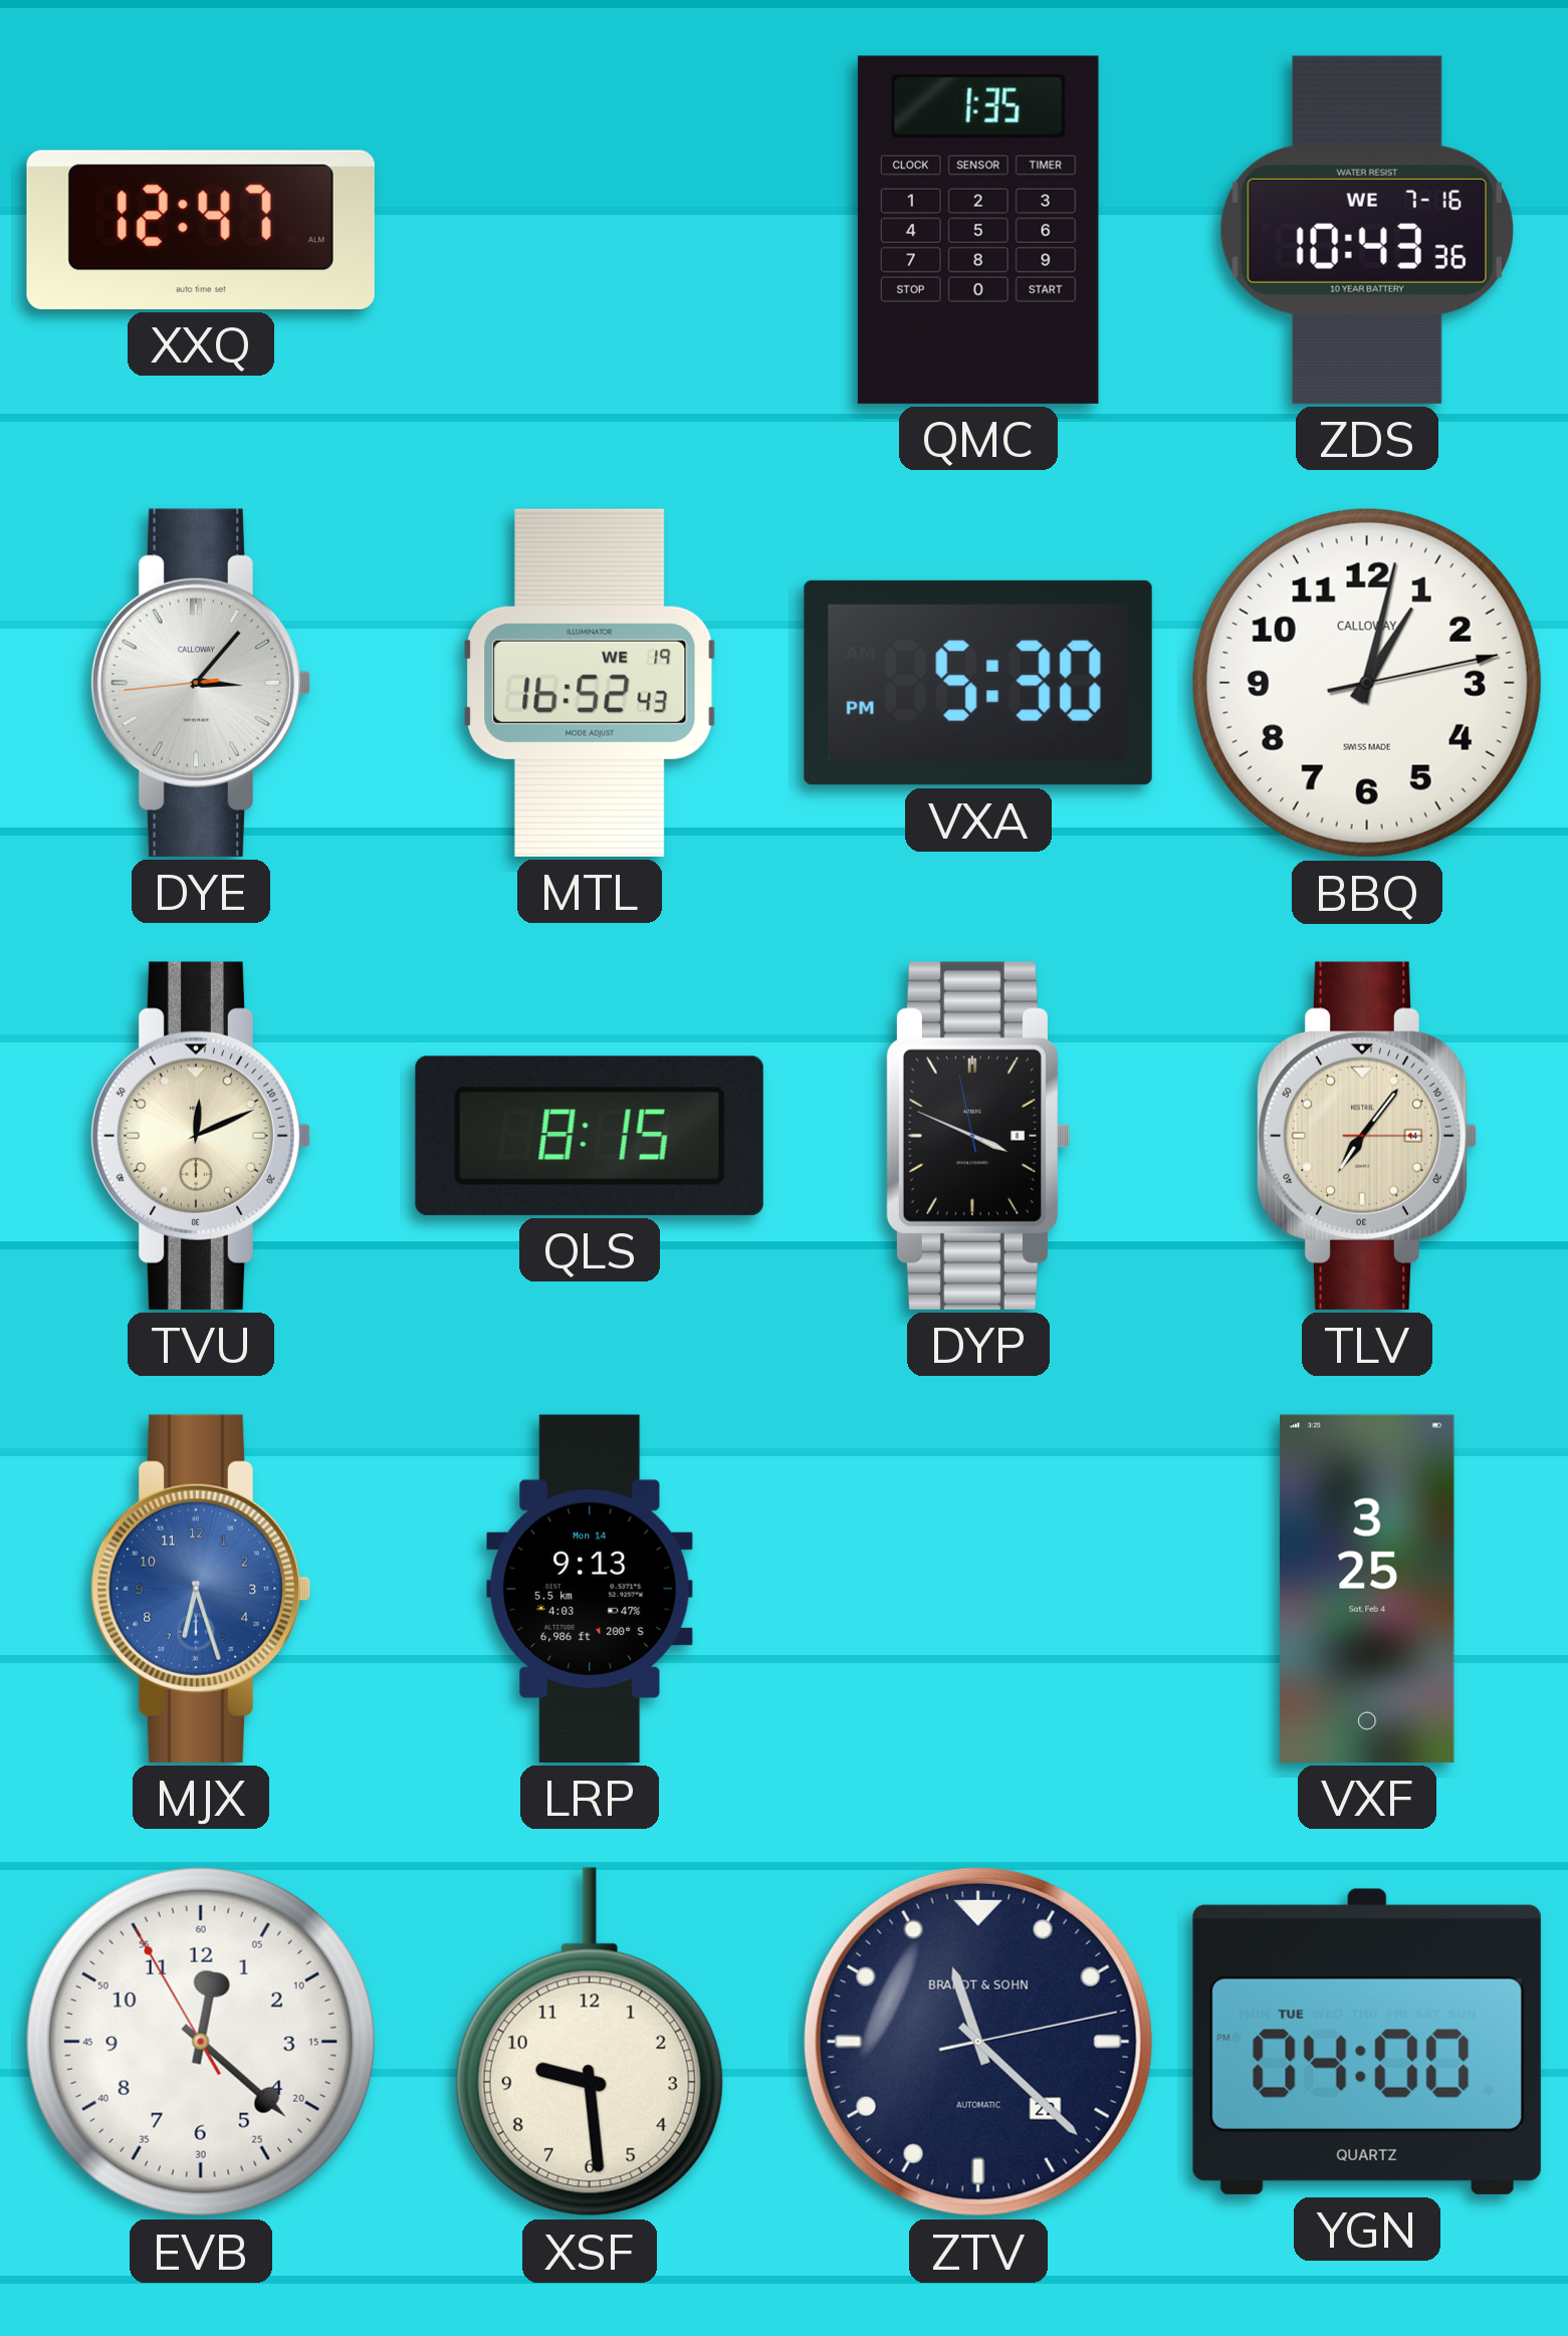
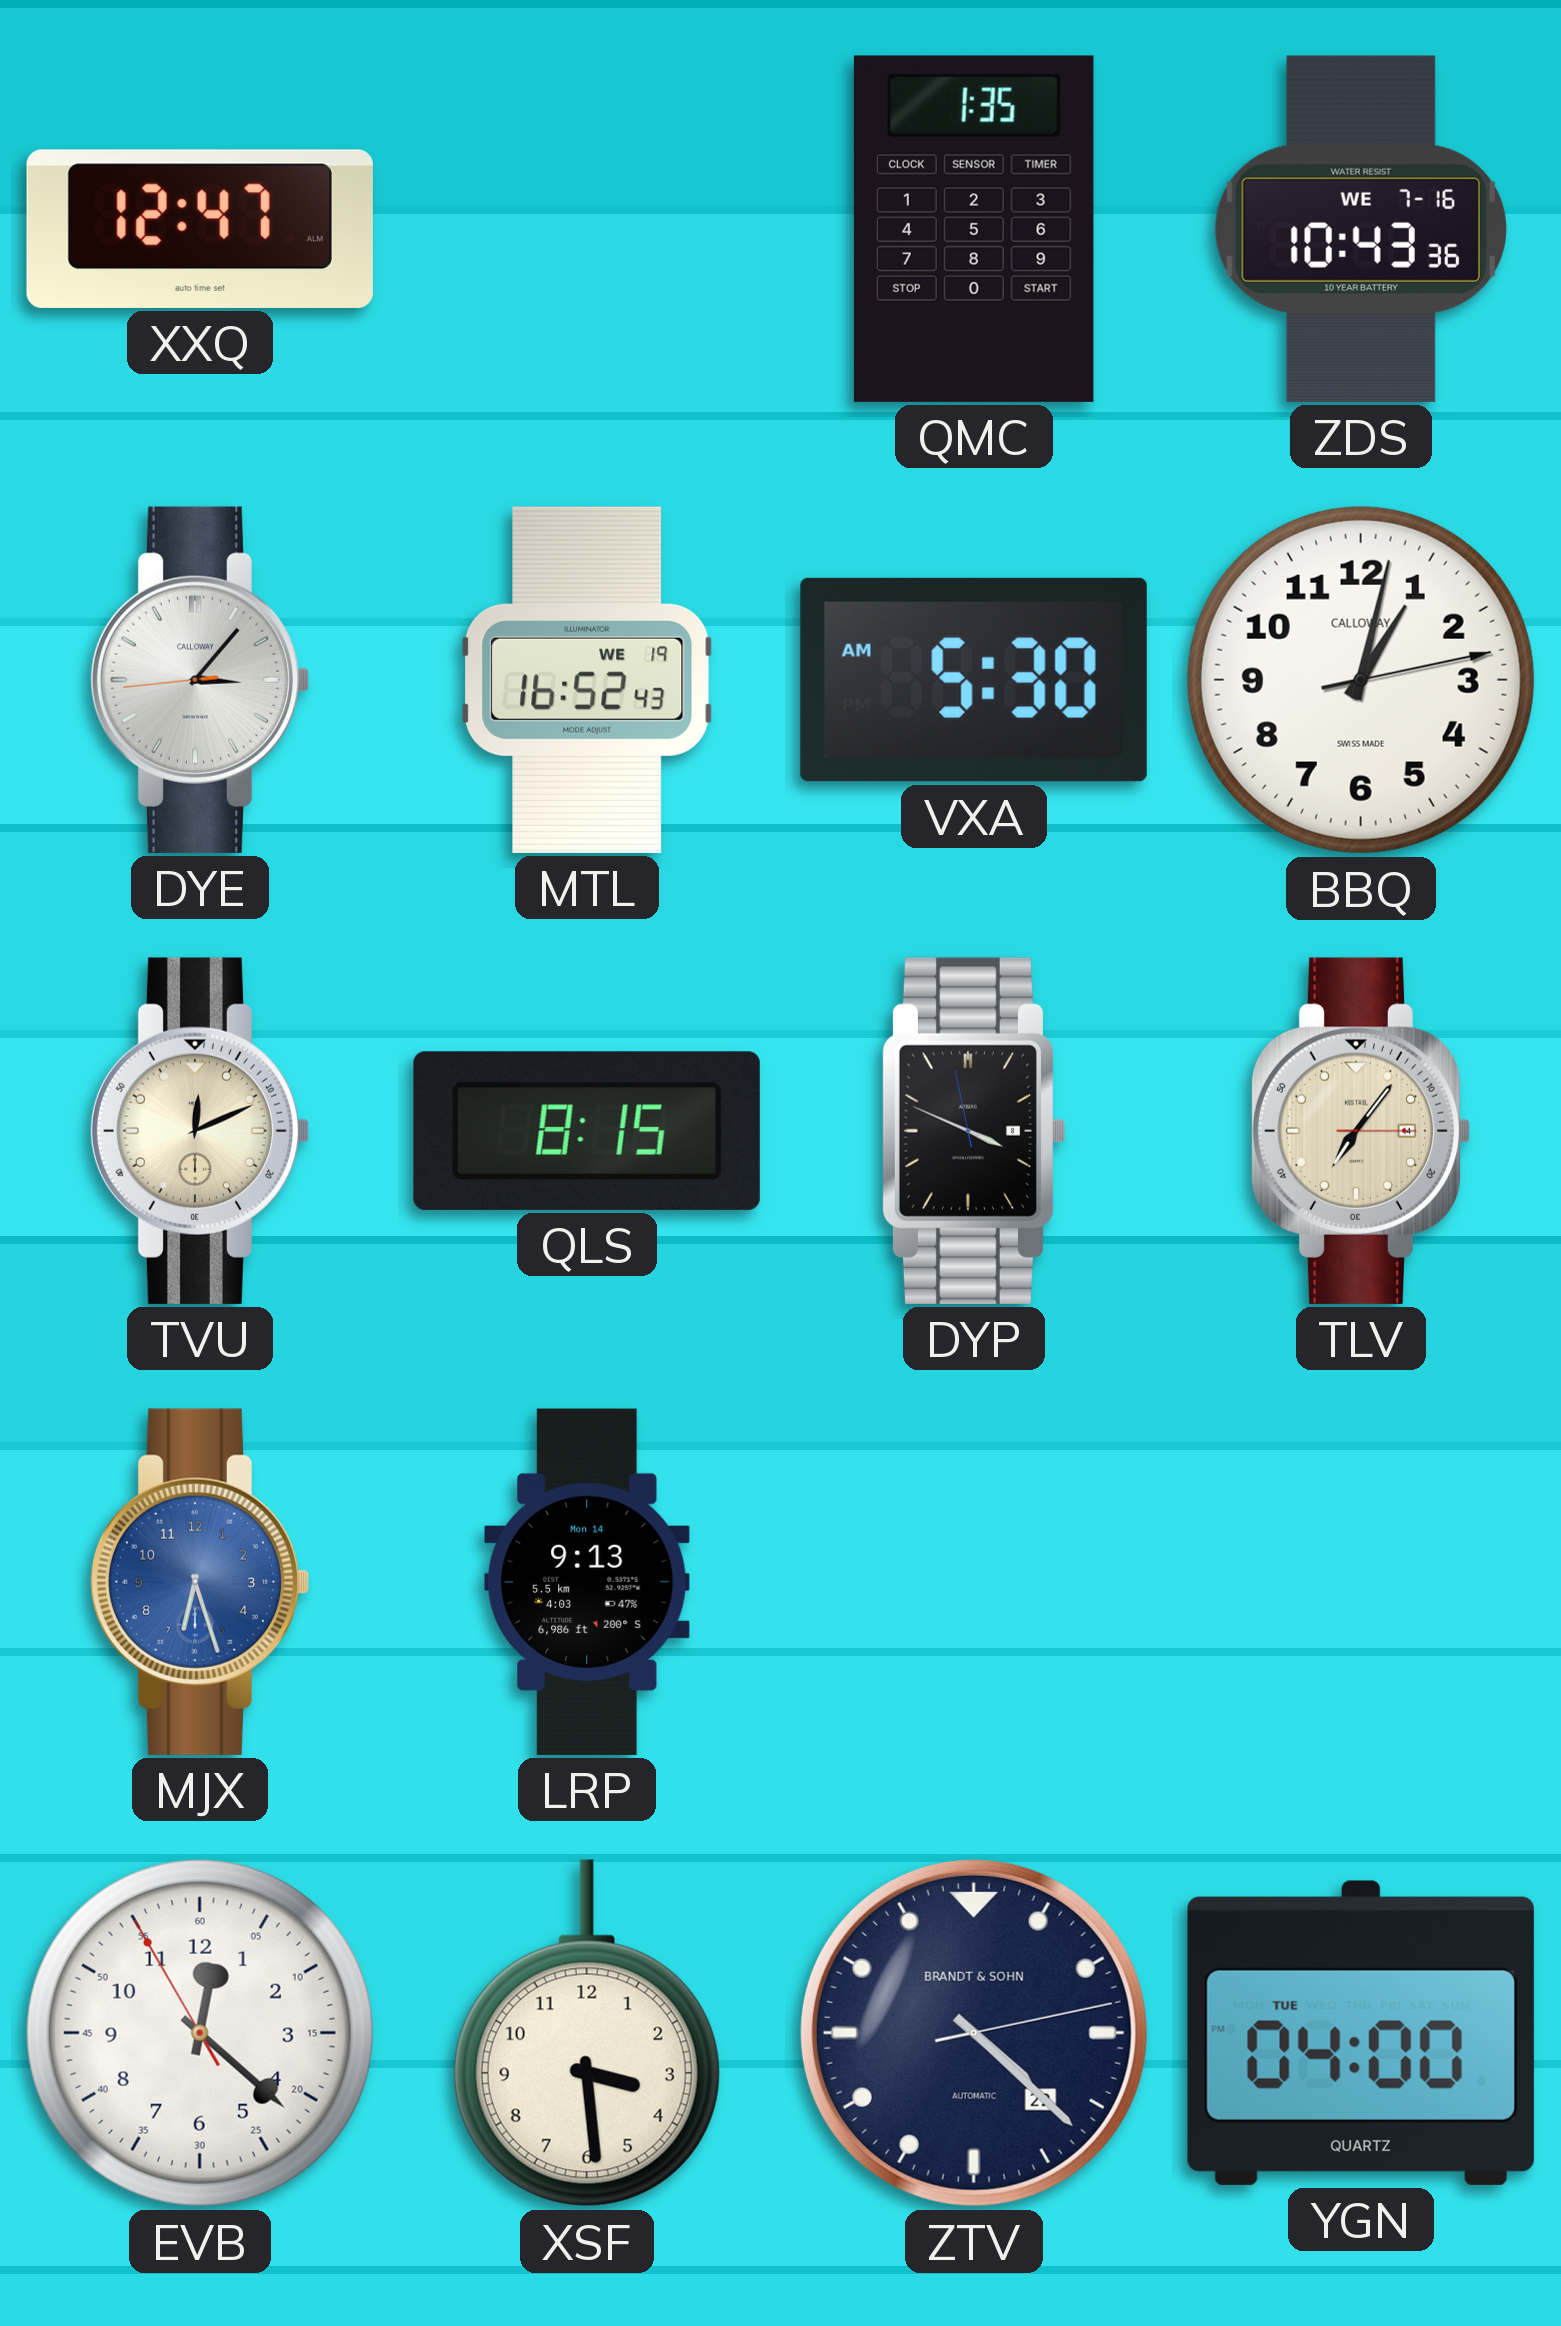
VXA: 5:30 PM -> 5:30 AM
VXF: 3:25 -> none
XSF: 9:29 -> 3:29
ZTV: 11:22 -> 4:22
